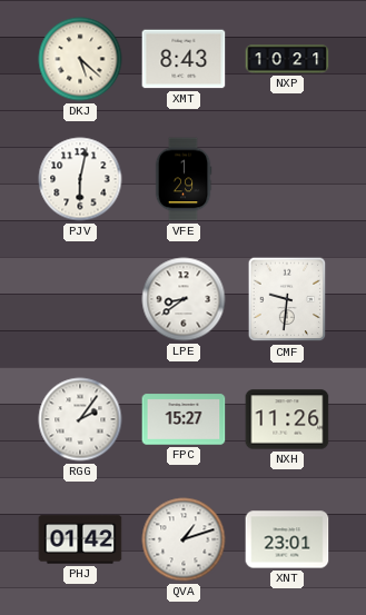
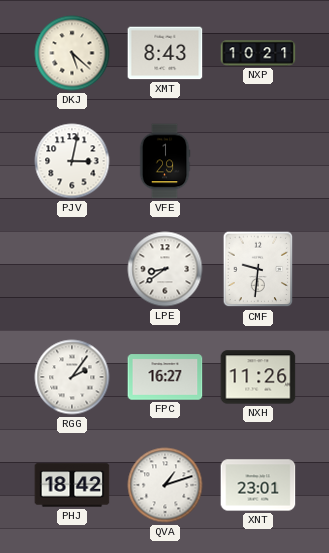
PJV: 6:02 -> 3:02
FPC: 15:27 -> 16:27
PHJ: 01:42 -> 18:42
